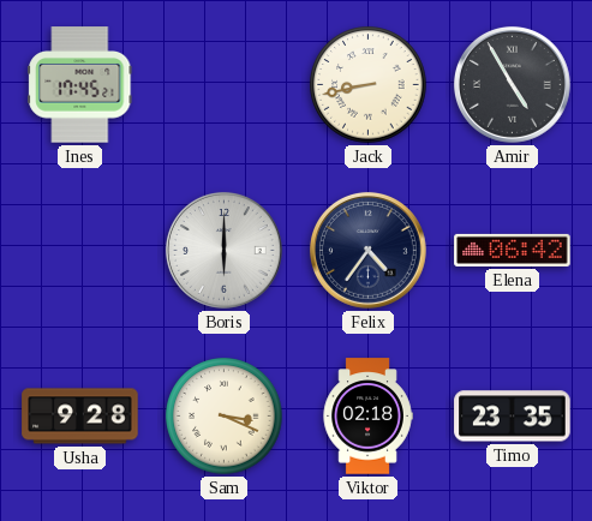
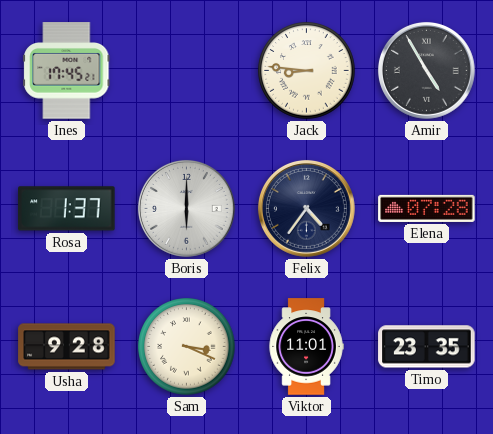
Jack: 8:43 -> 8:46
Rosa: none -> 1:37
Elena: 06:42 -> 07:28
Viktor: 02:18 -> 11:01
